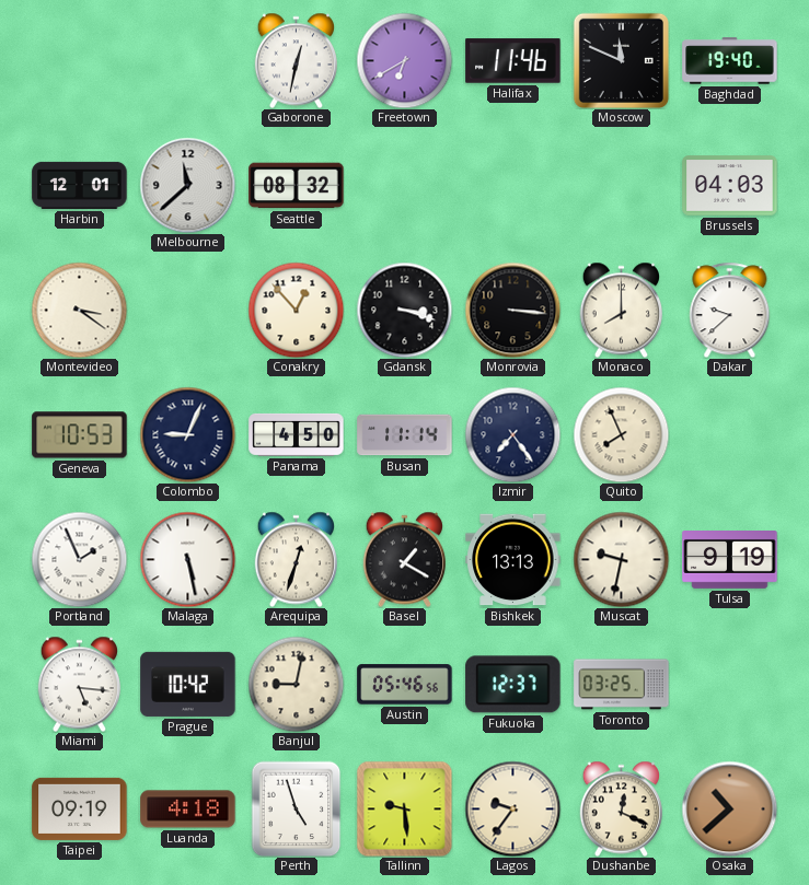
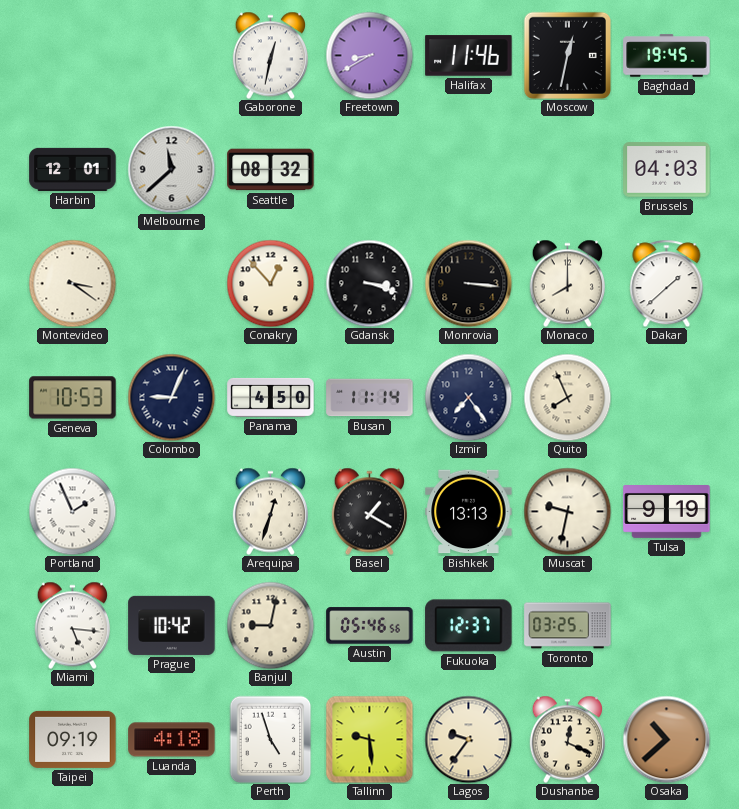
Freetown: 6:40 -> 8:40
Moscow: 11:49 -> 12:32
Baghdad: 19:40 -> 19:45
Dakar: 9:38 -> 1:38
Malaga: 5:28 -> none
